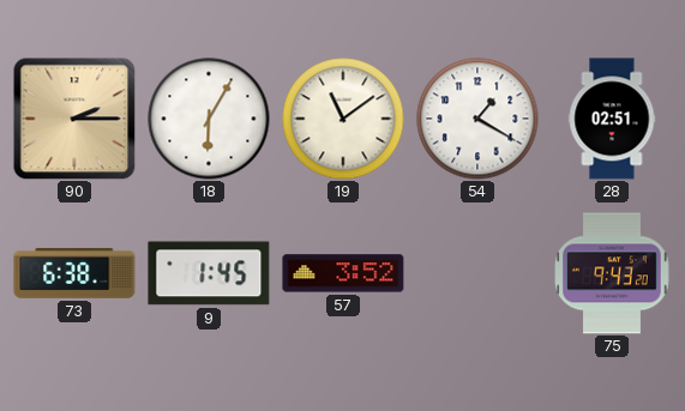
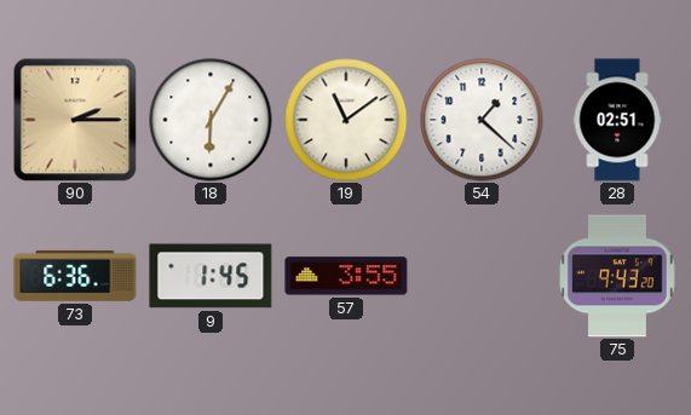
54: 1:20 -> 1:22
73: 6:38 -> 6:36
57: 3:52 -> 3:55
